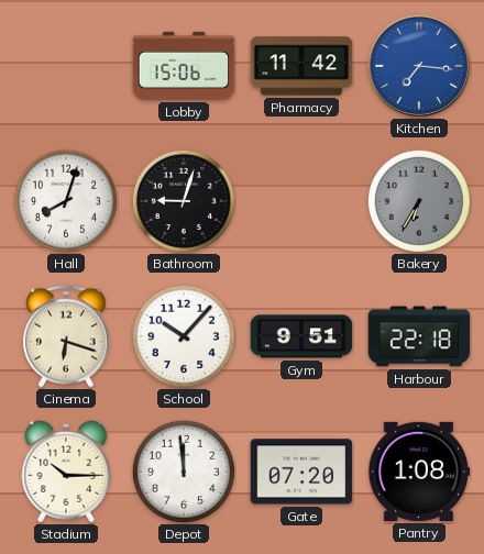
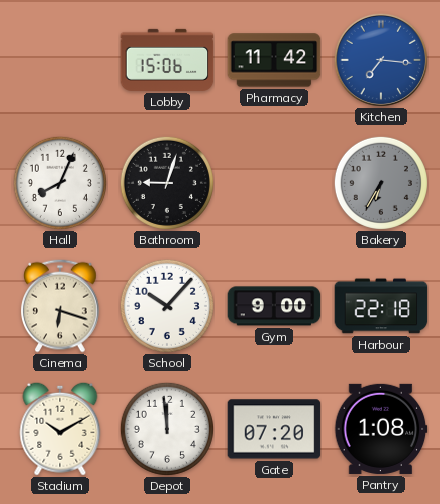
Hall: 8:03 -> 8:04
Gym: 9:51 -> 9:00
Stadium: 10:15 -> 10:10
